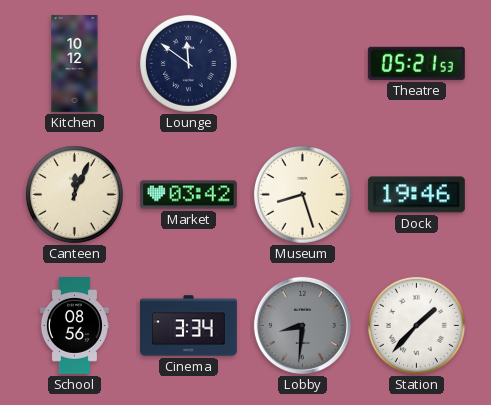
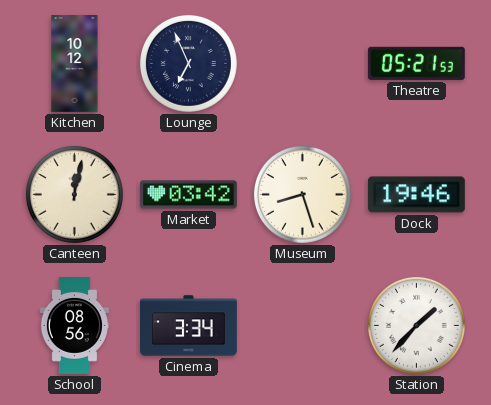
Lounge: 11:51 -> 6:56
Canteen: 12:04 -> 12:02
Lobby: 8:31 -> none
